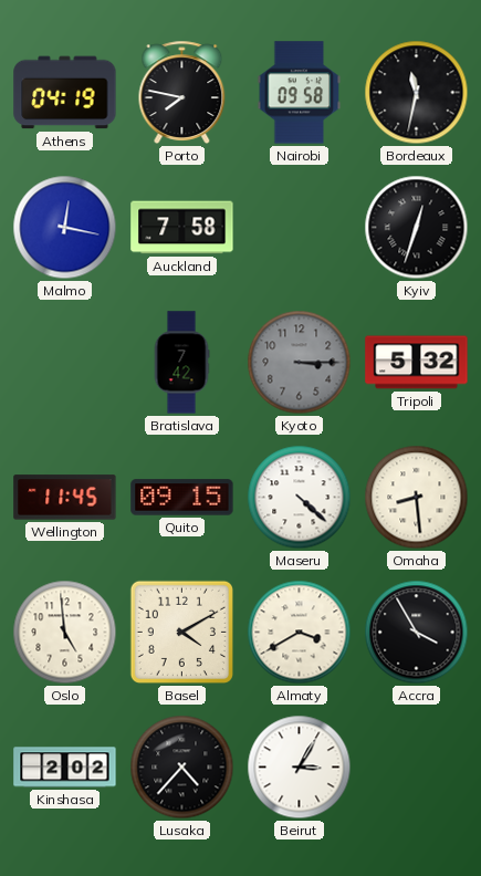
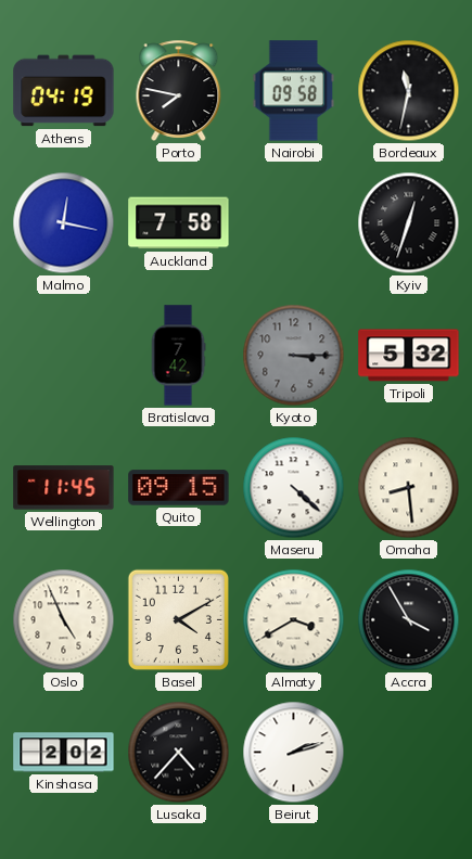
Oslo: 4:59 -> 4:56
Beirut: 3:05 -> 2:12
